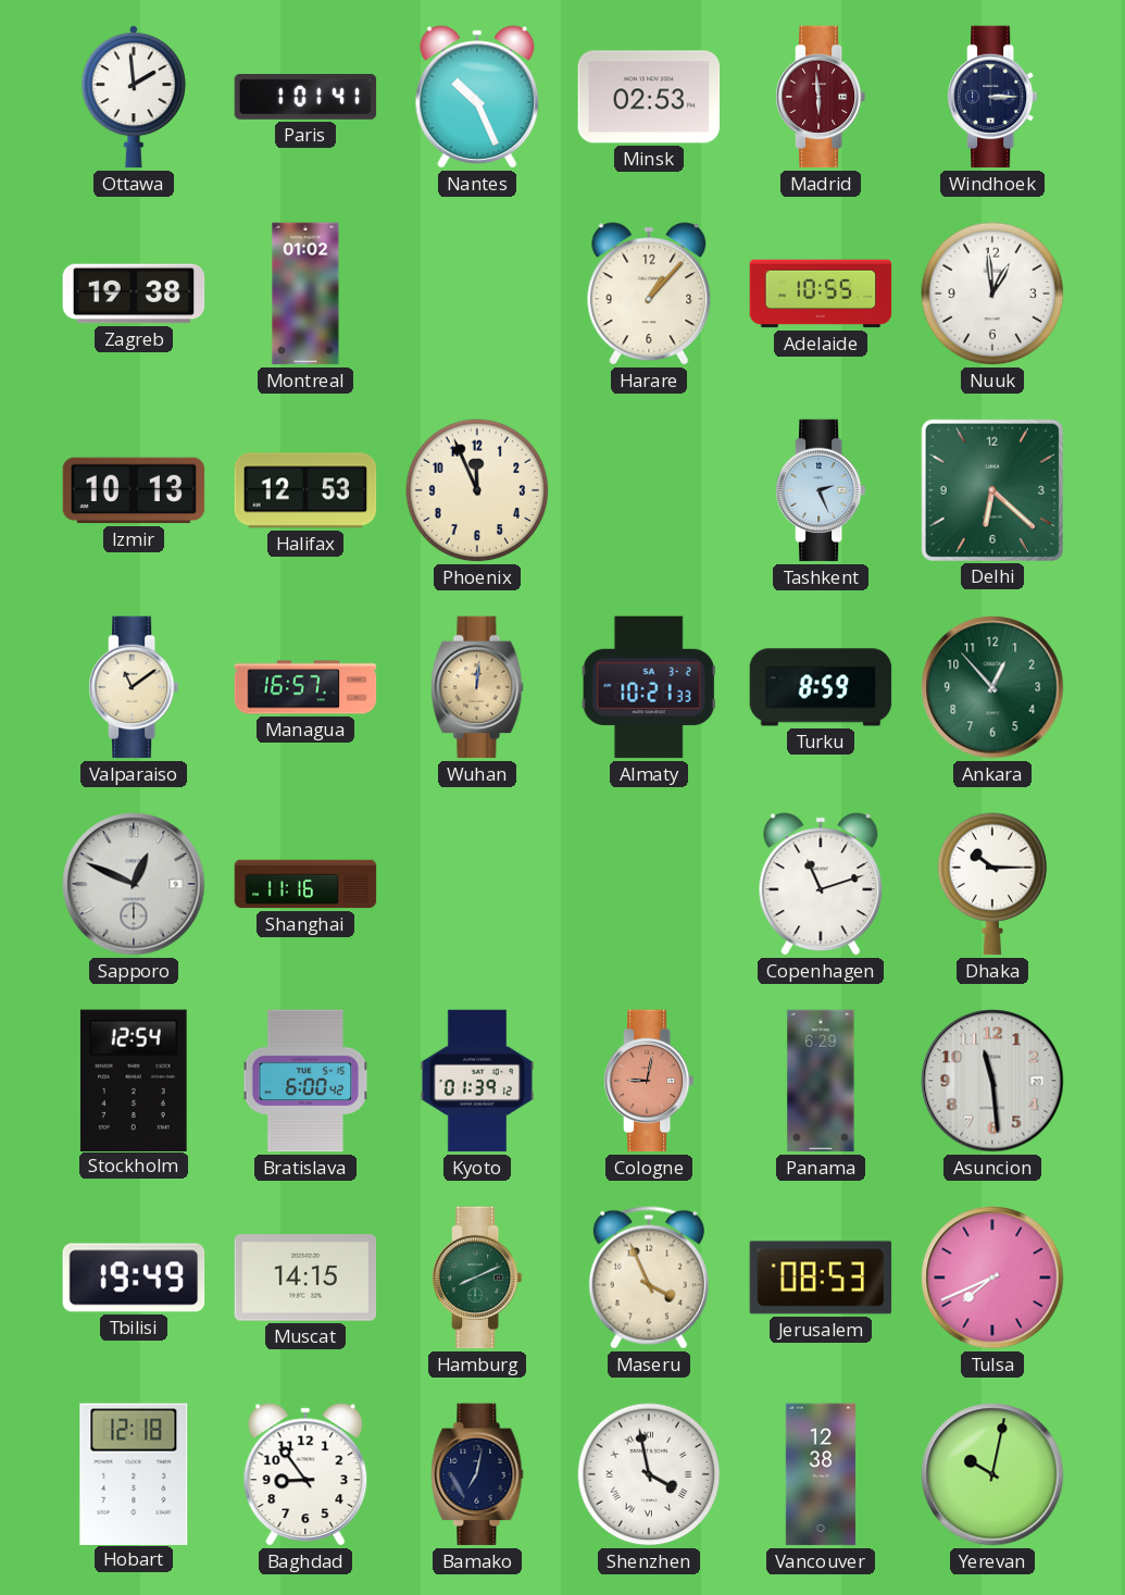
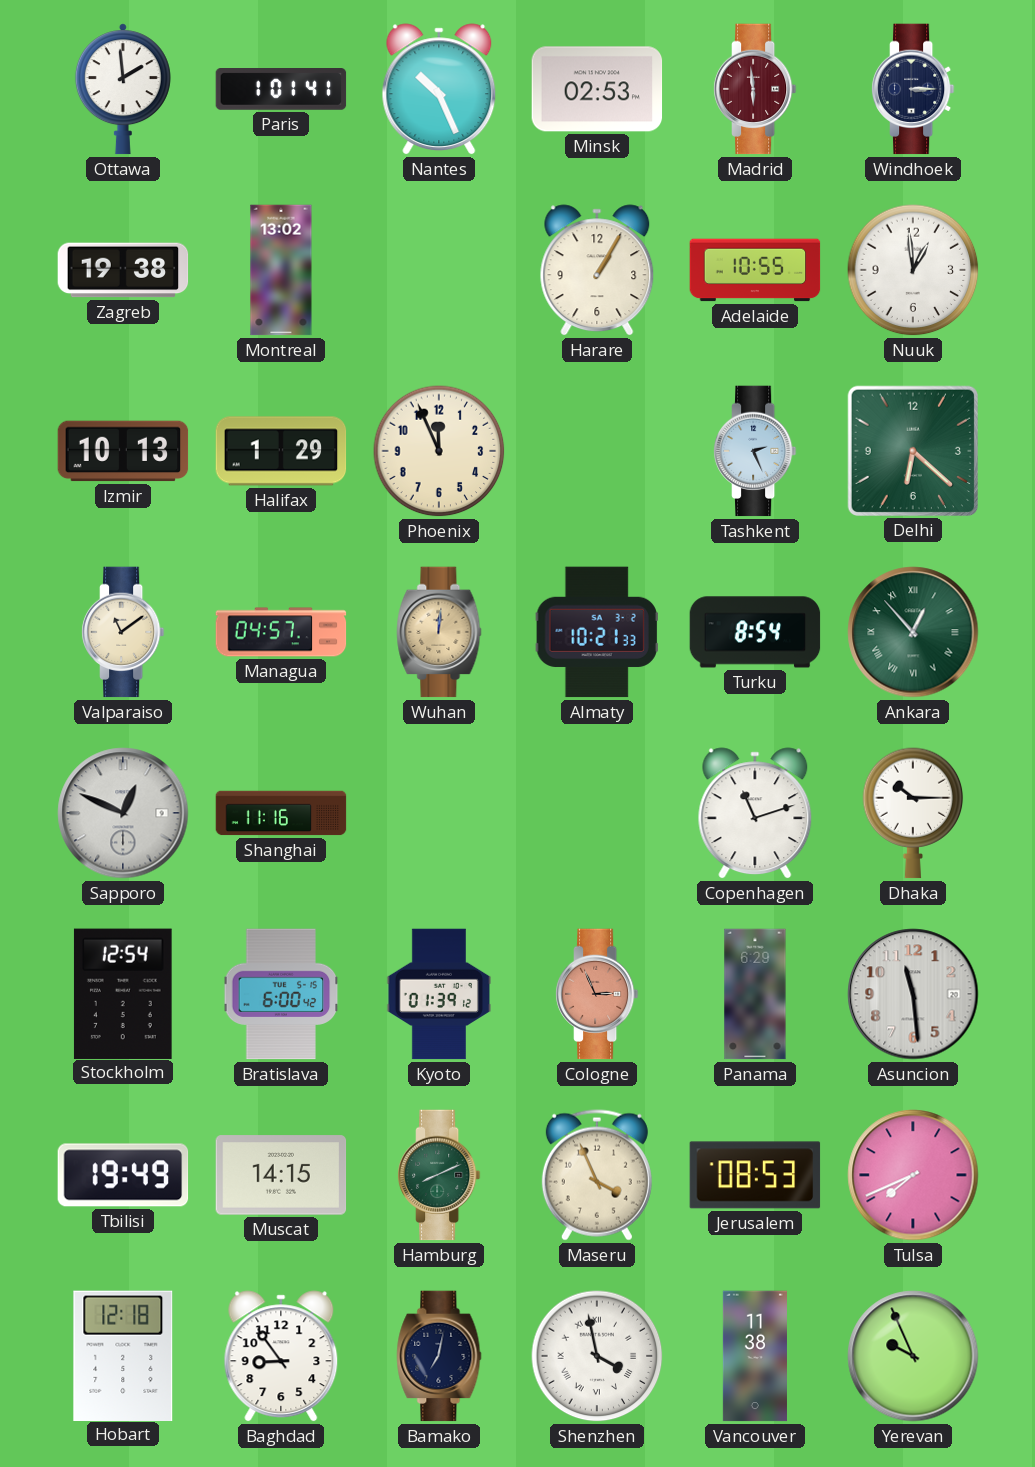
Montreal: 01:02 -> 13:02
Harare: 1:07 -> 1:05
Halifax: 12:53 -> 1:29
Managua: 16:57 -> 04:57
Turku: 8:59 -> 8:54
Ankara numerals: Arabic -> Roman
Cologne: 9:02 -> 2:56
Vancouver: 12:38 -> 11:38
Yerevan: 10:02 -> 9:56
